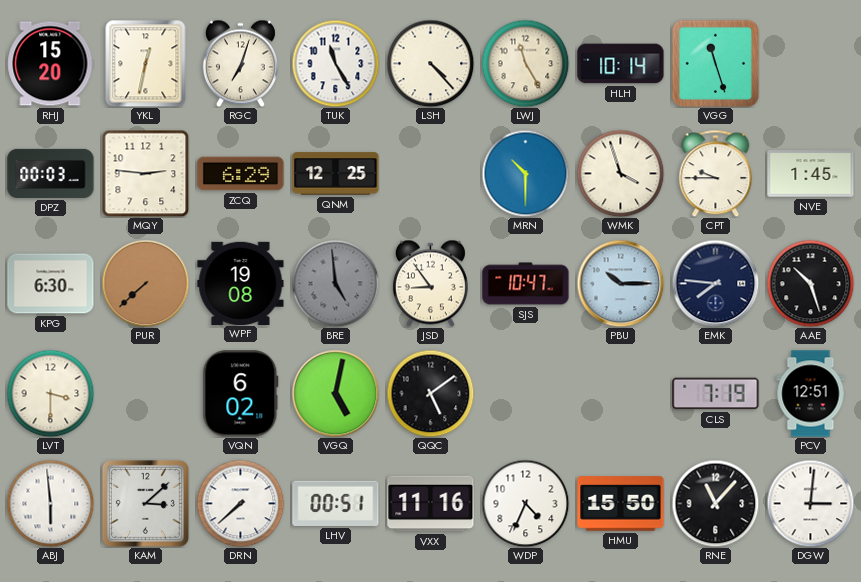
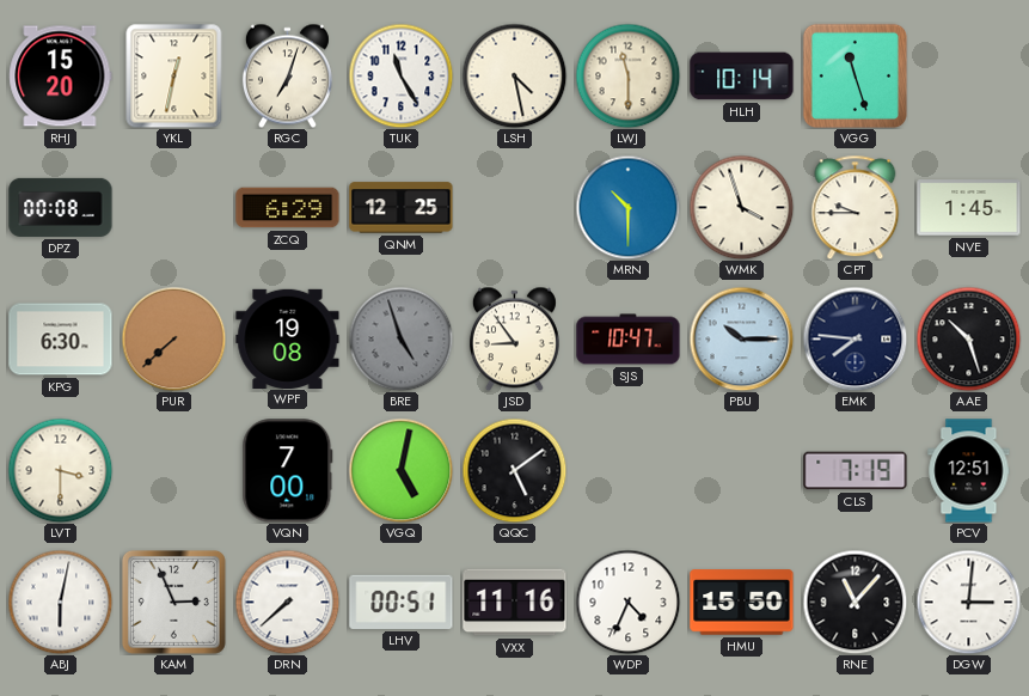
LSH: 4:23 -> 4:28
LWJ: 11:25 -> 11:30
DPZ: 00:03 -> 00:08
MQY: 2:46 -> none
BRE: 4:59 -> 4:57
VQN: 6:02 -> 7:00
ABJ: 5:59 -> 6:02
KAM: 3:08 -> 2:56
